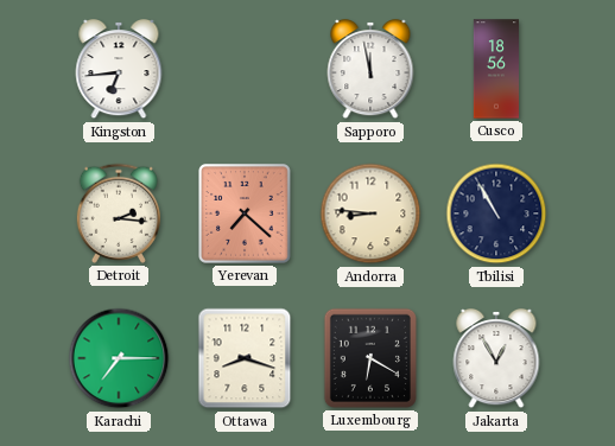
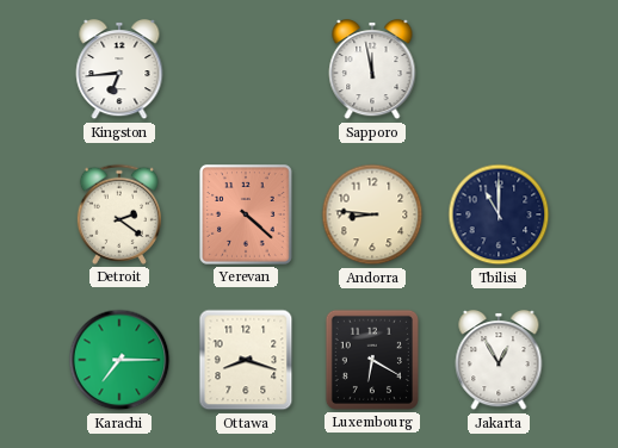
Cusco: 18:56 -> none
Detroit: 2:16 -> 2:21
Yerevan: 7:22 -> 4:22
Tbilisi: 10:55 -> 11:00
